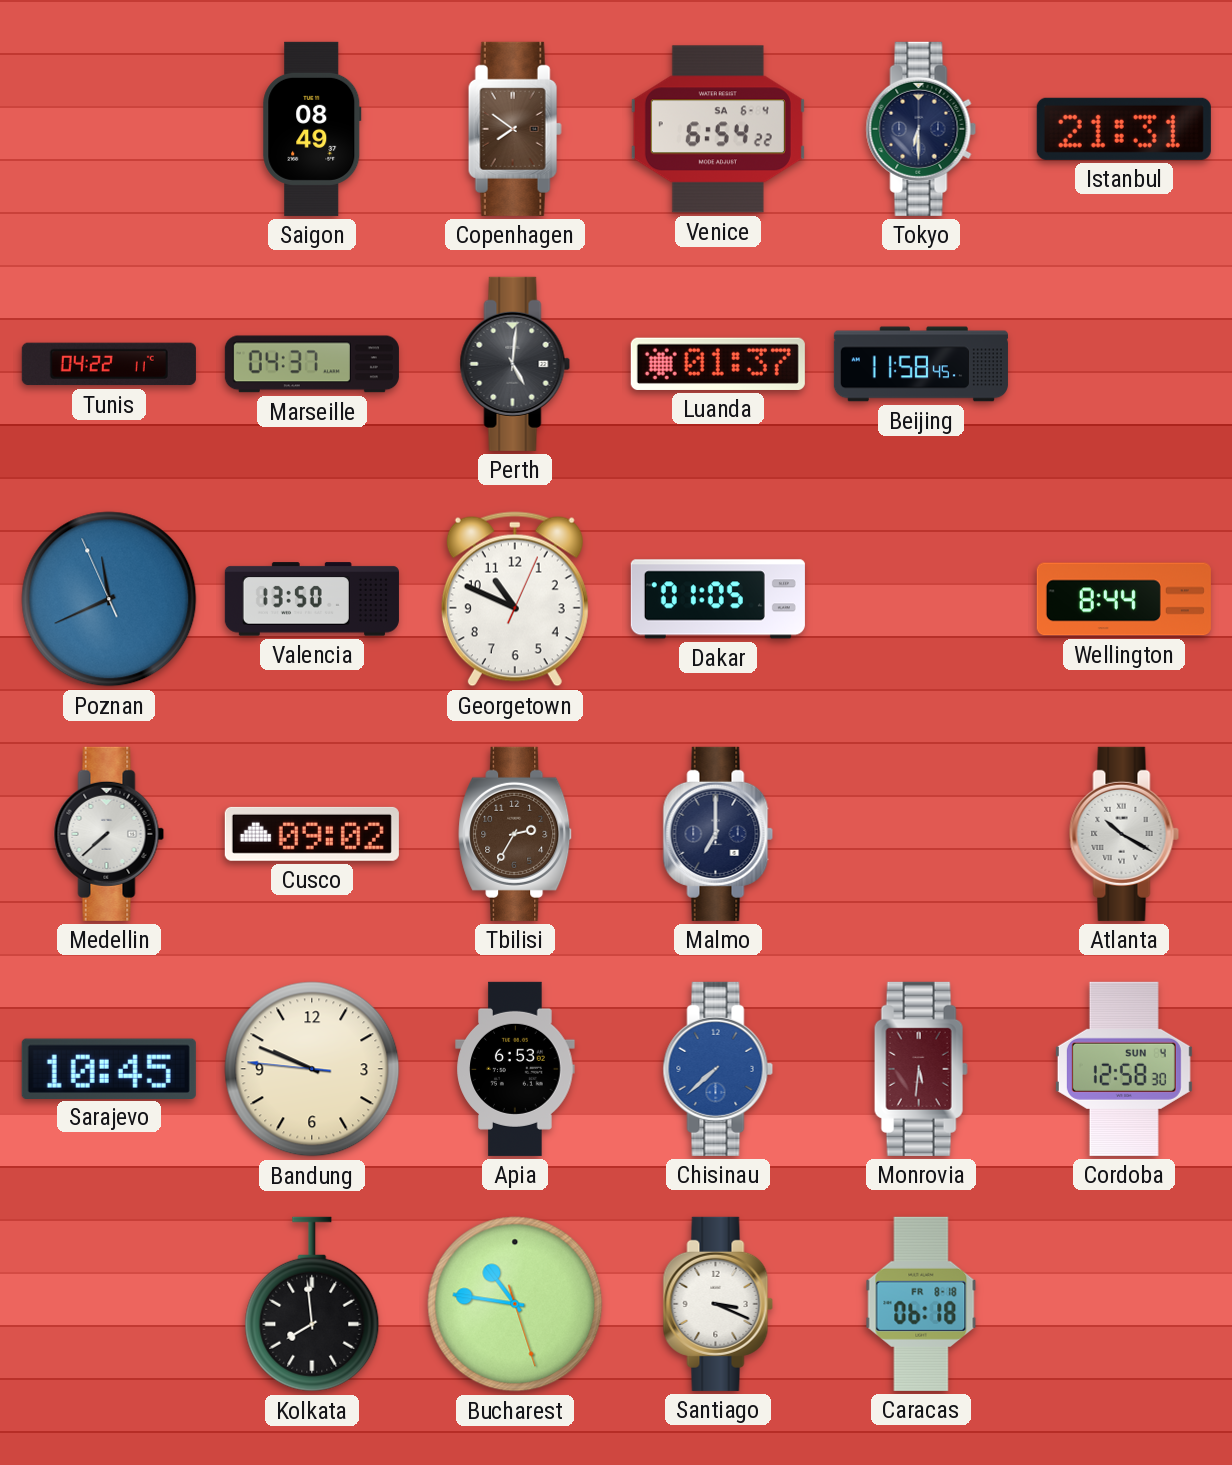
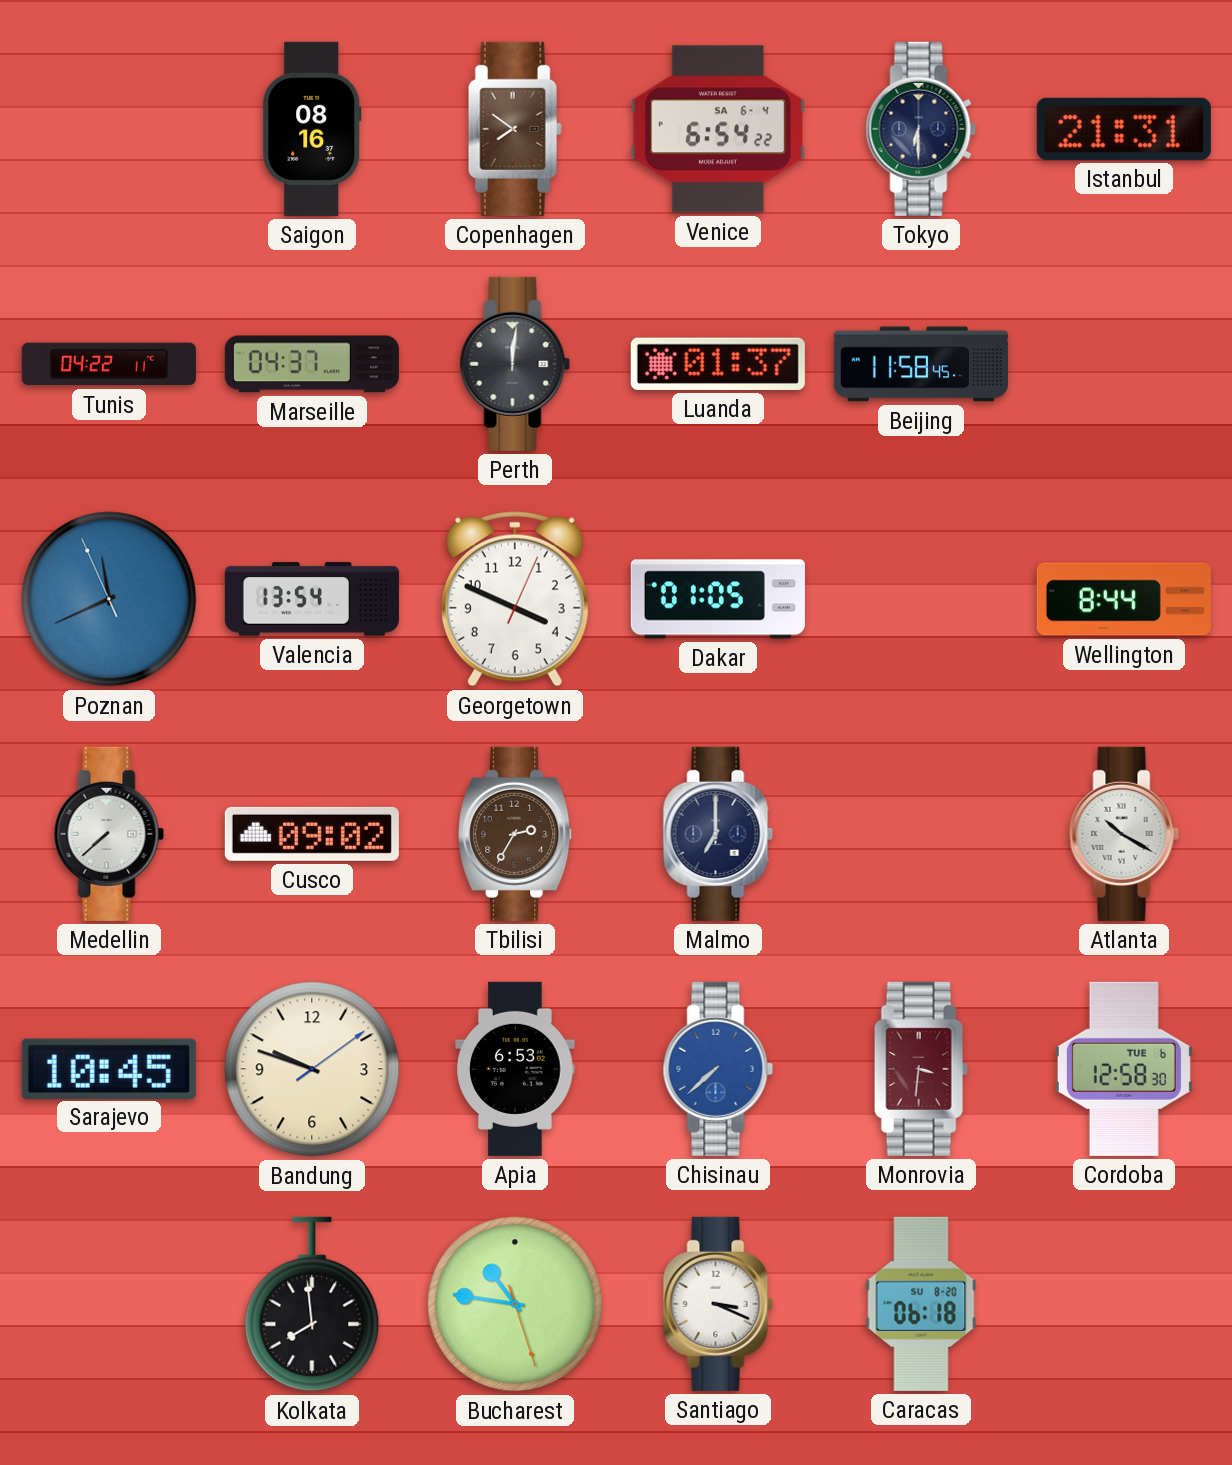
Saigon: 08:49 -> 08:16
Perth: 5:01 -> 12:01
Valencia: 13:50 -> 13:54
Georgetown: 10:49 -> 3:49
Bandung: 9:48:46 -> 9:48:09
Monrovia: 5:31 -> 3:31
Cordoba date: SUN 4 -> TUE 6
Caracas date: FR 8-18 -> SU 8-20
